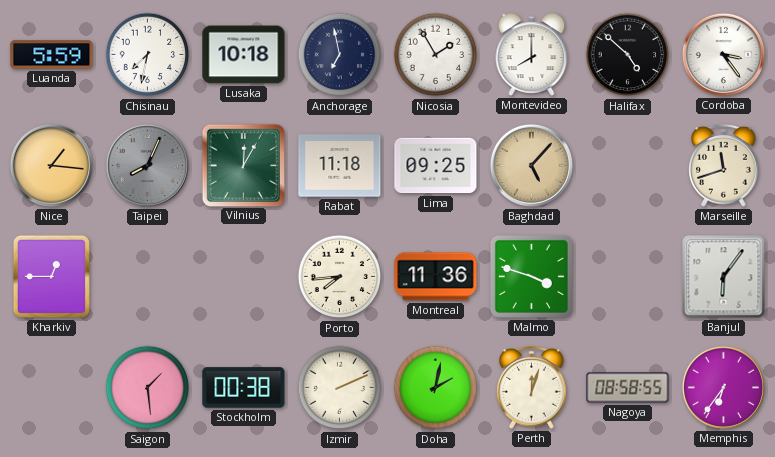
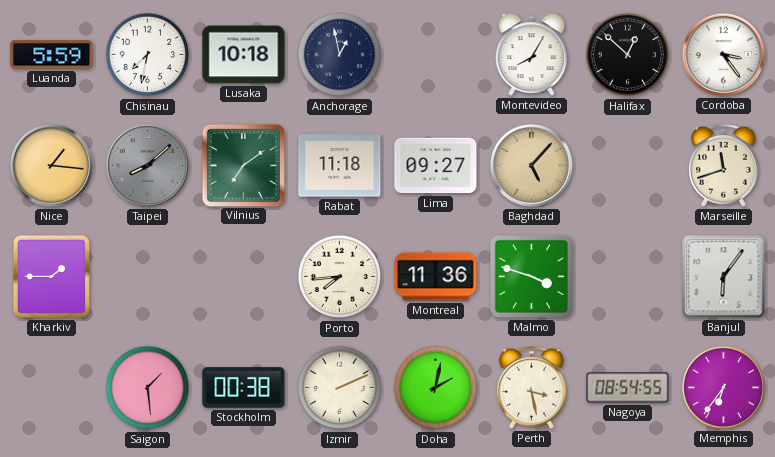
Anchorage: 6:58 -> 12:58
Nicosia: 1:55 -> none
Montevideo: 8:00 -> 8:05
Halifax: 4:52 -> 12:52
Taipei: 8:04 -> 8:08
Vilnius: 12:05 -> 7:09
Lima: 09:25 -> 09:27
Kharkiv: 12:45 -> 1:45
Perth: 12:03 -> 3:28
Nagoya: 08:58 -> 08:54
